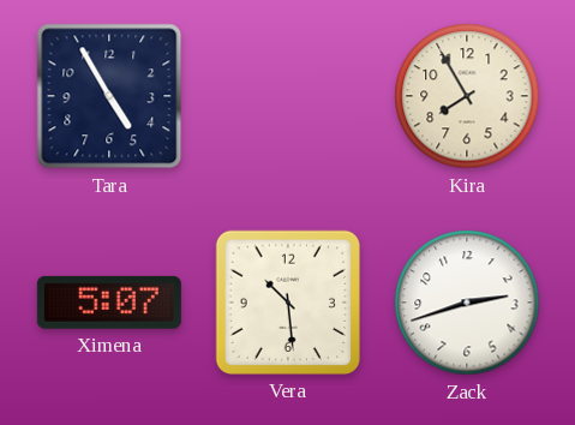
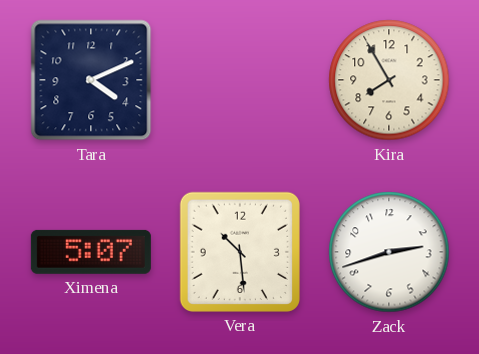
Tara: 4:55 -> 4:11
